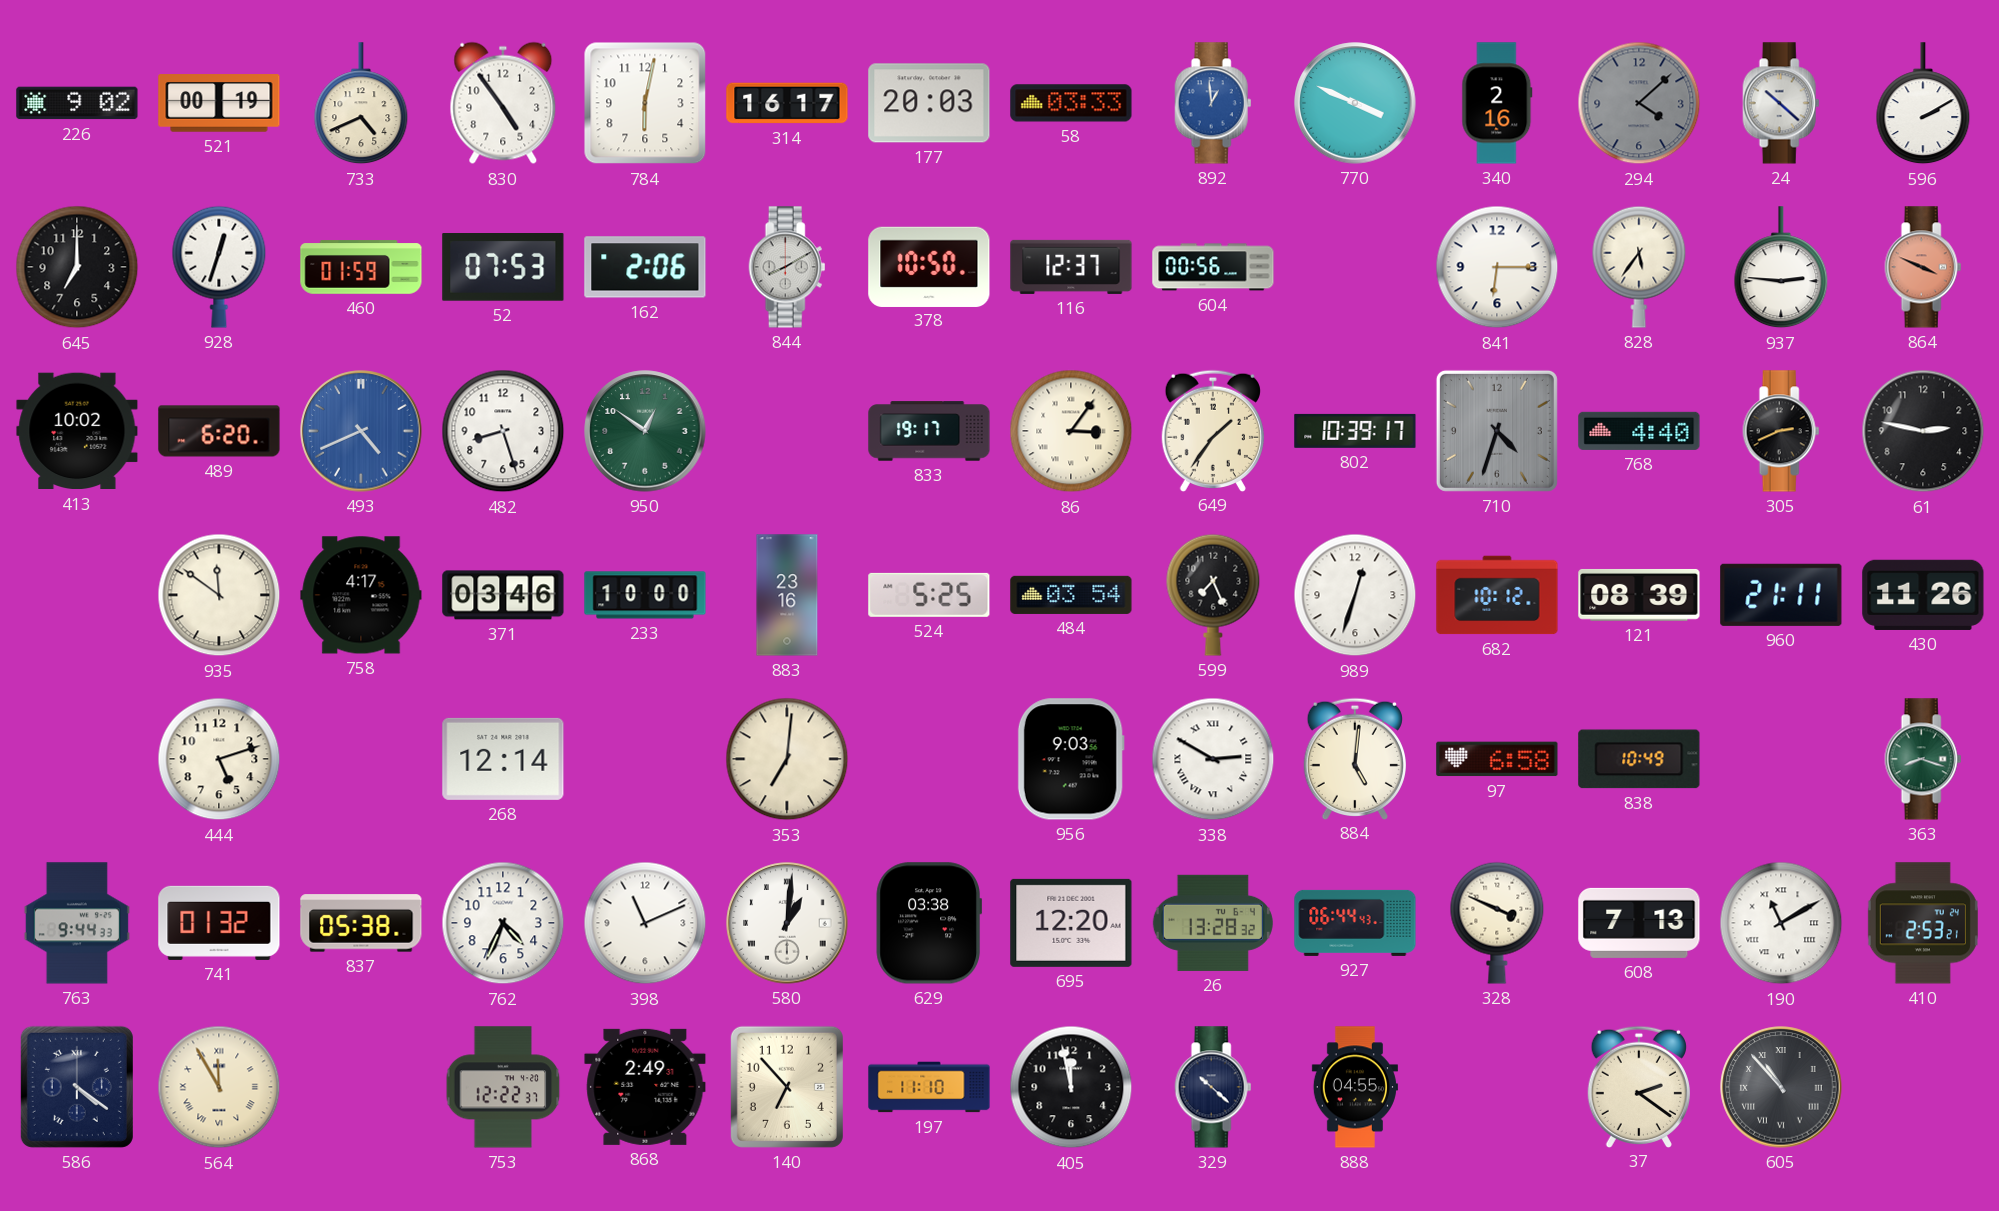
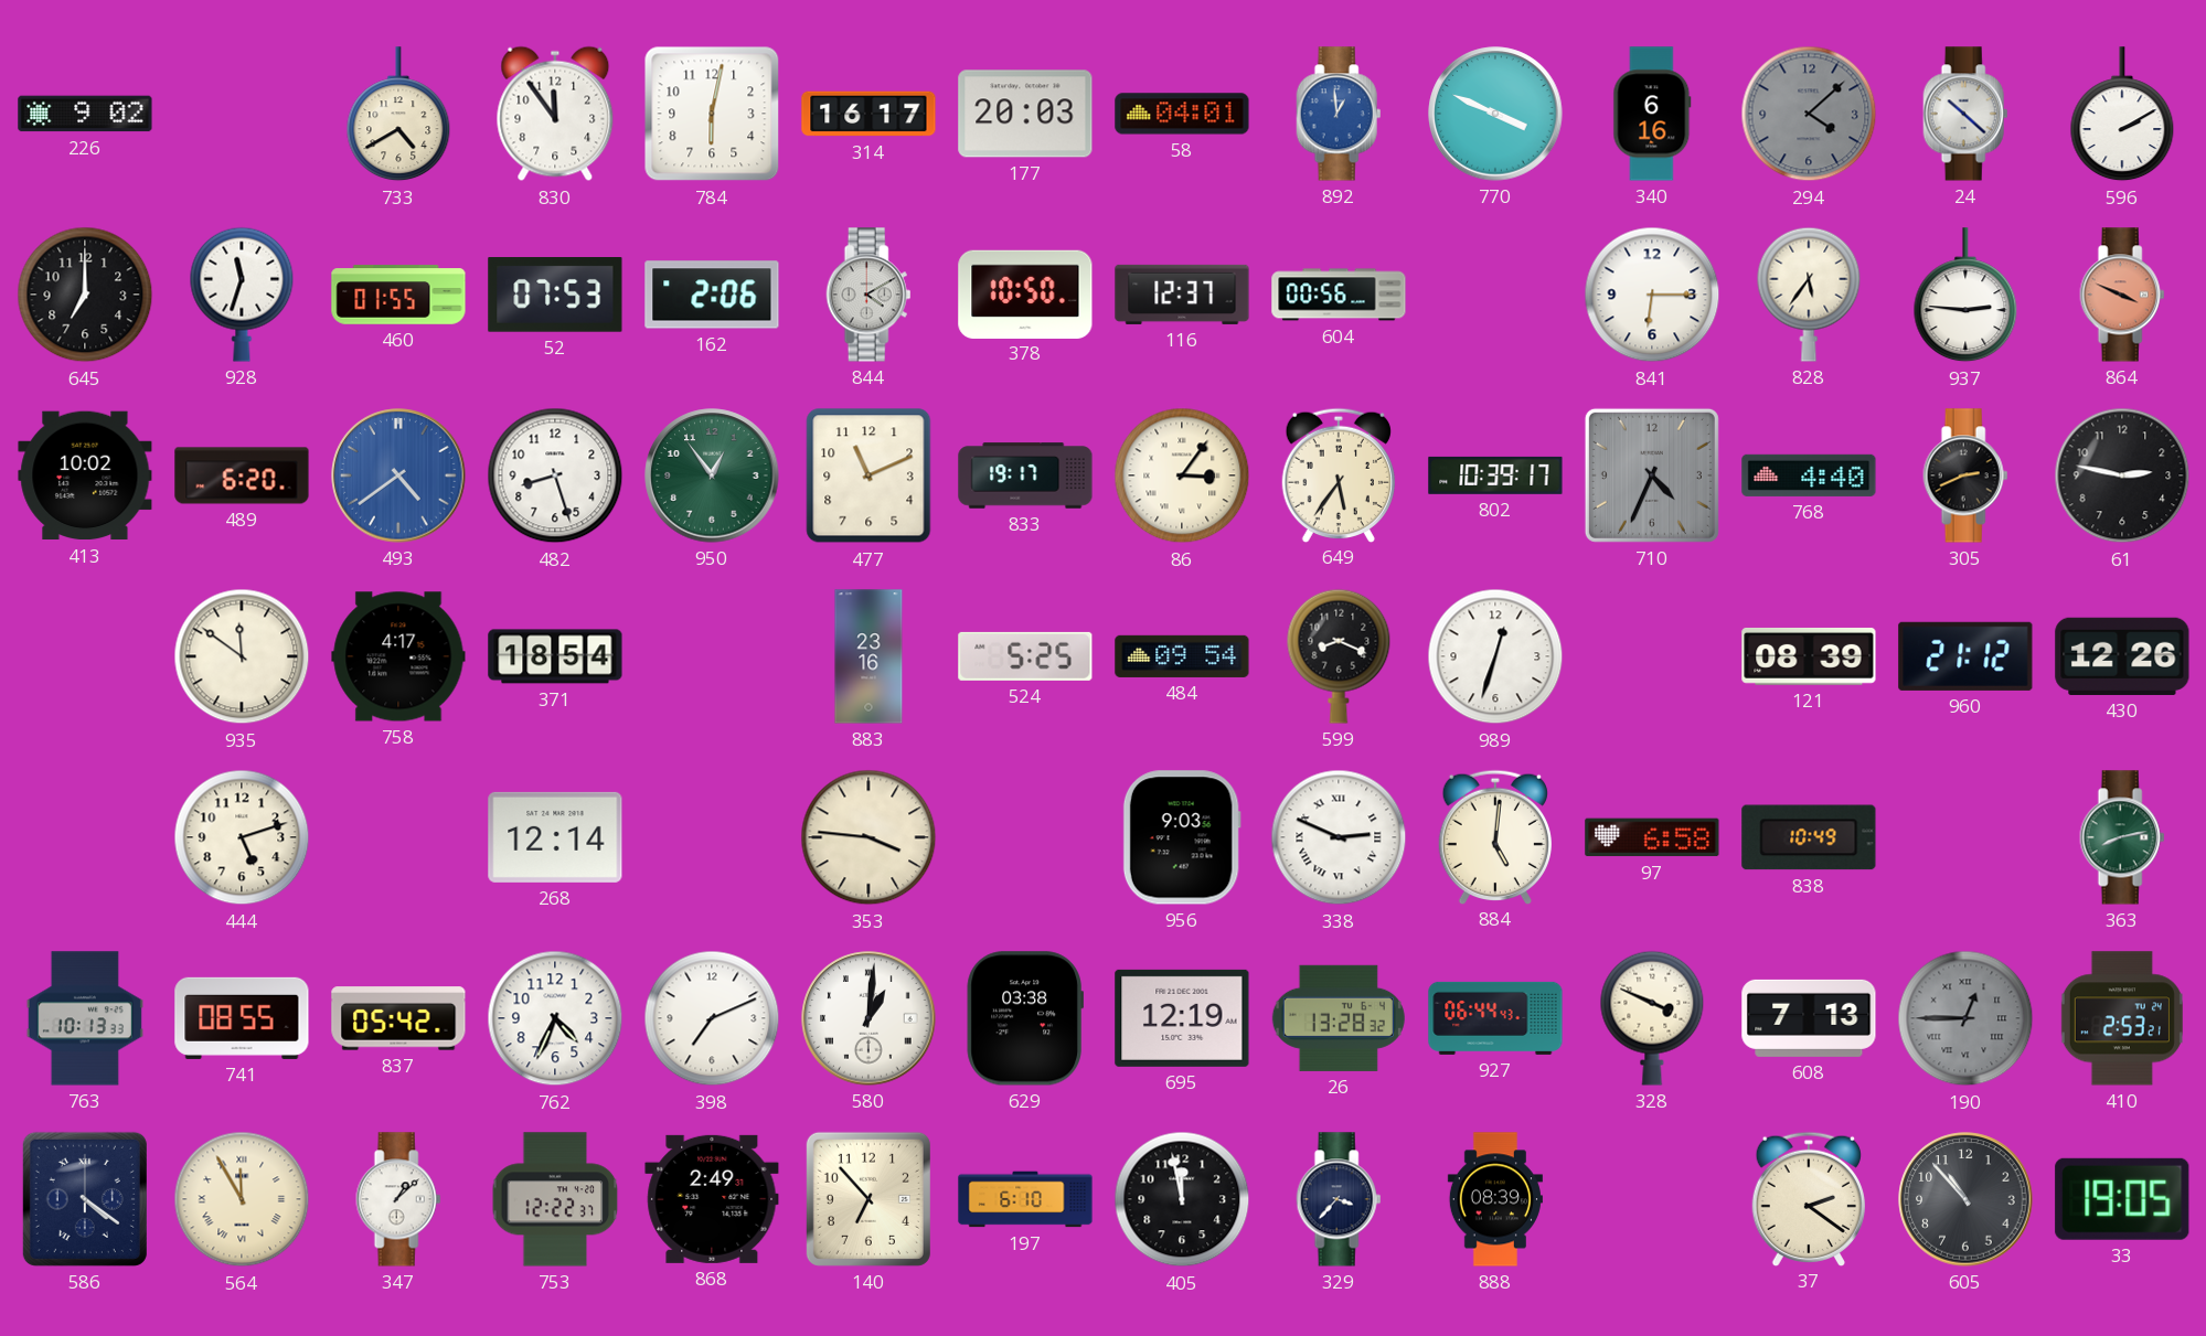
521: 00:19 -> none
733: 4:41 -> 4:40
830: 4:54 -> 11:54
58: 03:33 -> 04:01
340: 2:16 -> 6:16
928: 12:33 -> 11:33
460: 01:59 -> 01:55
844: 8:10 -> 4:10
493: 4:41 -> 4:39
950: 12:51 -> 12:54
477: none -> 11:11
649: 1:36 -> 5:36
710: 4:33 -> 4:34
371: 03:46 -> 18:54
233: 10:00 -> none
484: 03:54 -> 09:54
599: 7:26 -> 8:19
682: 10:12 -> none
960: 21:11 -> 21:12
430: 11:26 -> 12:26
353: 7:01 -> 3:46
338: 2:50 -> 2:49
363: 8:18 -> 8:13
763: 9:44 -> 10:13
741: 01:32 -> 08:55
837: 05:38 -> 05:42
398: 11:11 -> 7:11
695: 12:20 -> 12:19
190: 11:10 -> 12:45
190 dial: white -> grey
347: none -> 1:08
197: 11:10 -> 6:10
329: 10:22 -> 3:37
888: 04:55 -> 08:39
605 numerals: Roman -> Arabic
33: none -> 19:05
